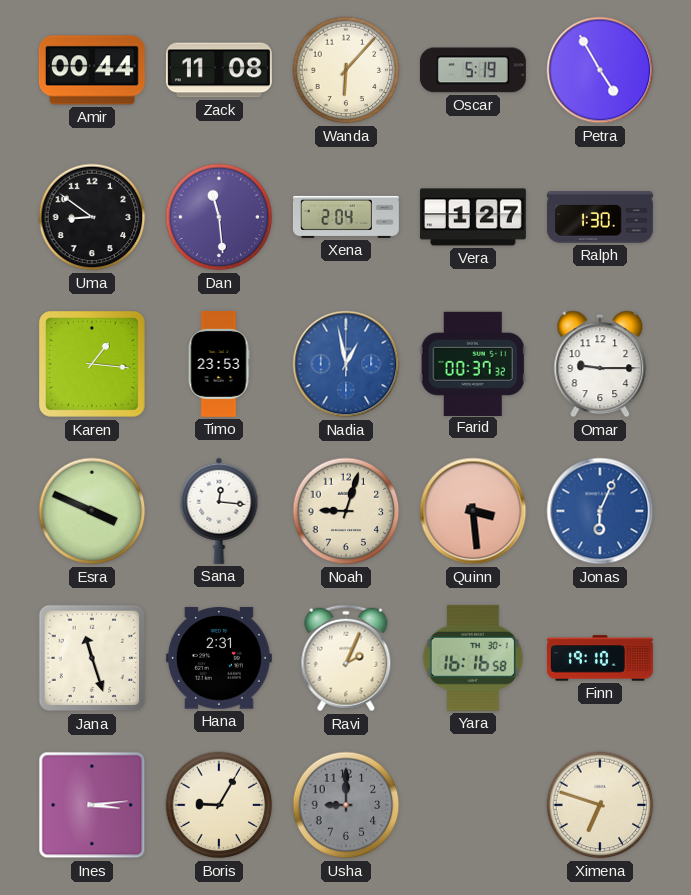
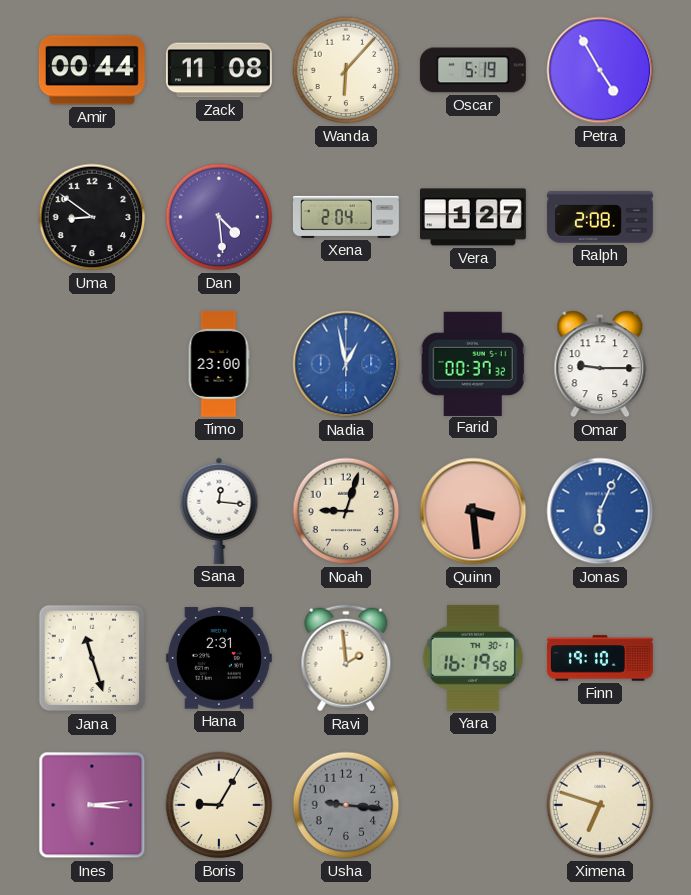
Dan: 11:29 -> 4:29
Ralph: 1:30 -> 2:08
Karen: 1:16 -> none
Timo: 23:53 -> 23:00
Esra: 3:49 -> none
Ravi: 2:04 -> 1:59
Yara: 16:16 -> 16:19
Usha: 9:00 -> 9:16
